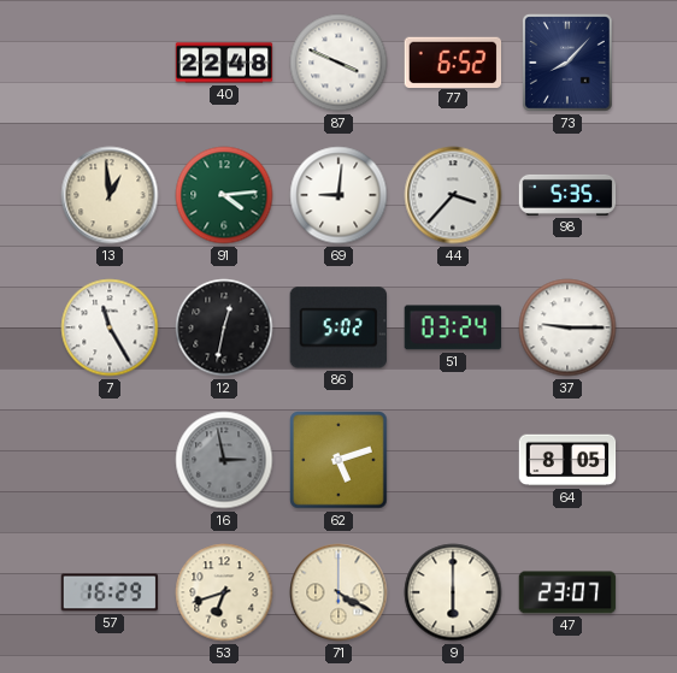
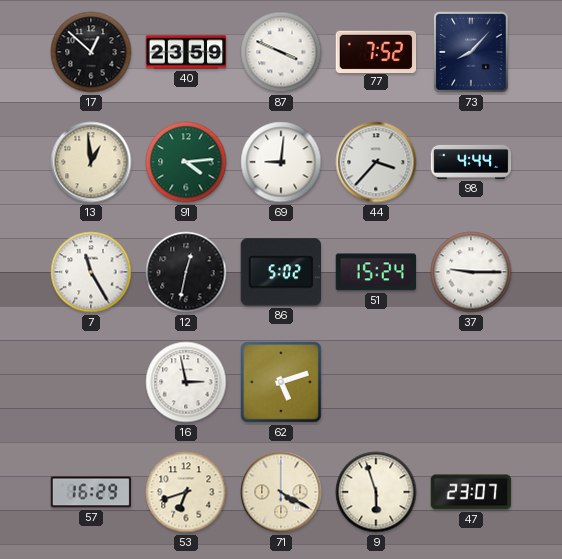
17: none -> 12:52
40: 22:48 -> 23:59
77: 6:52 -> 7:52
98: 5:35 -> 4:44
51: 03:24 -> 15:24
16 dial: grey -> white
64: 8:05 -> none
9: 6:00 -> 5:57
